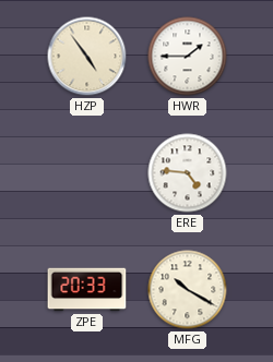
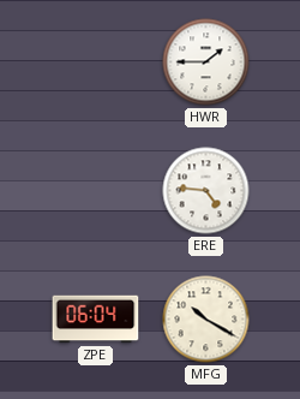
HZP: 4:54 -> none
ZPE: 20:33 -> 06:04
